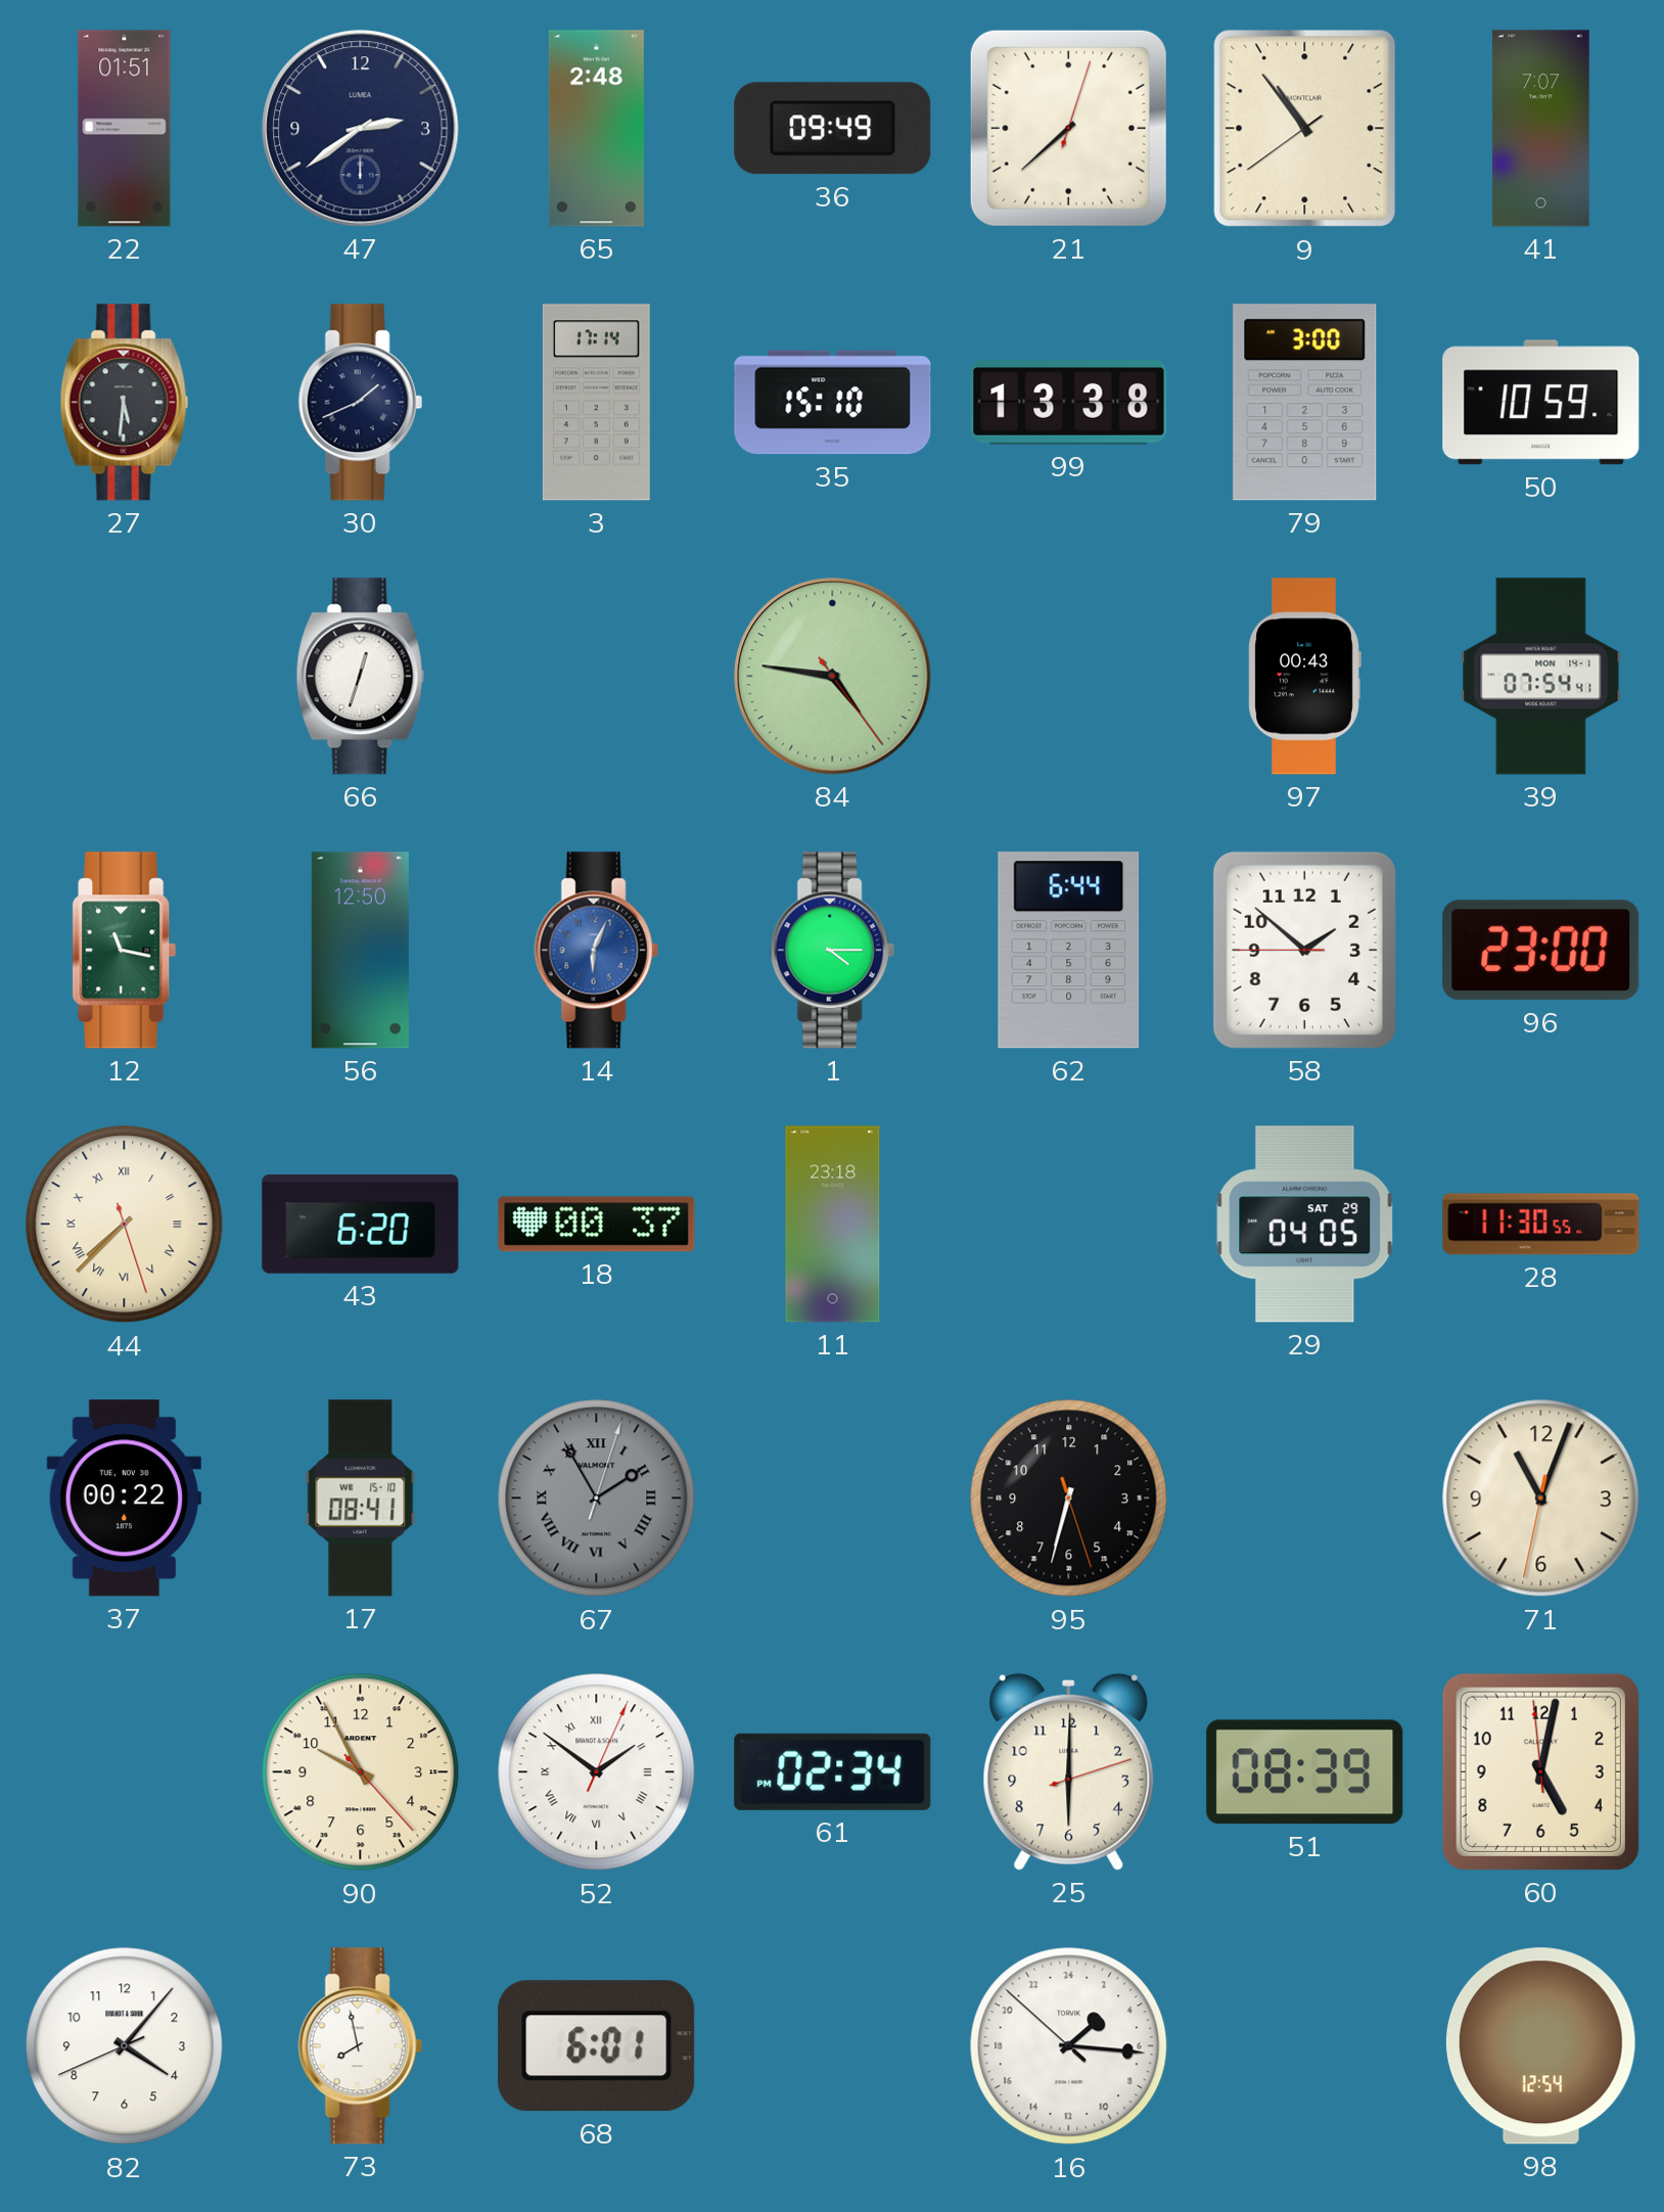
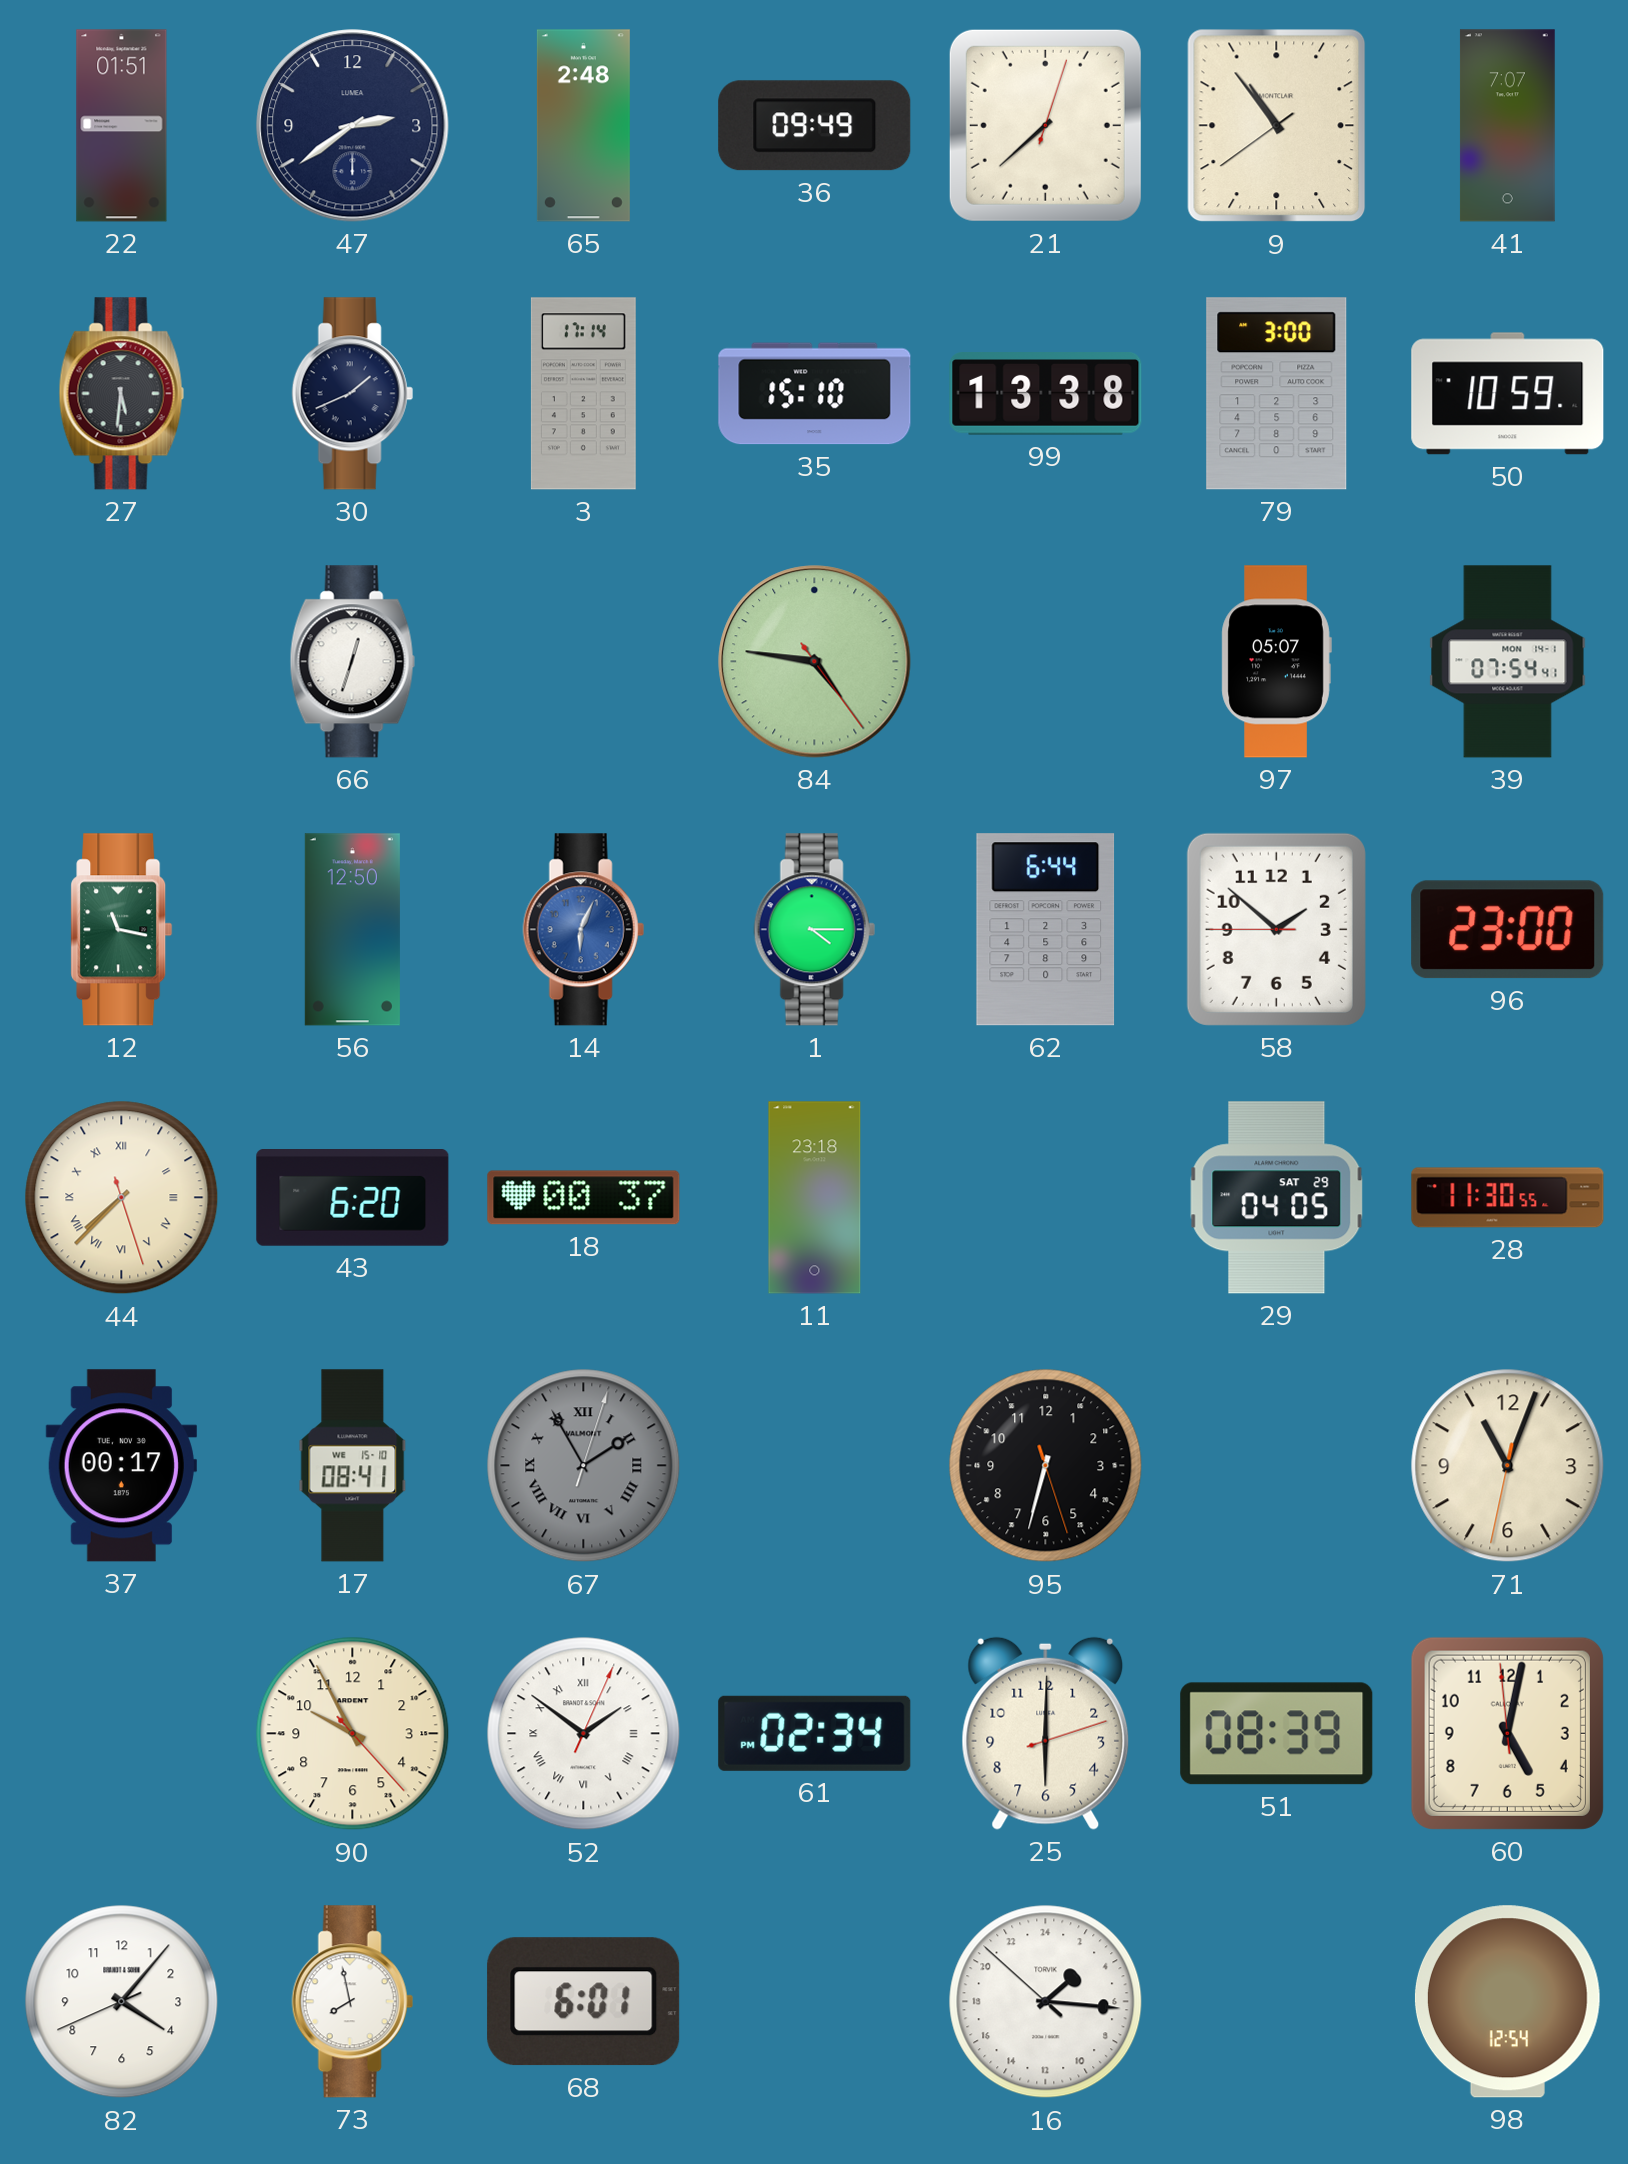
97: 00:43 -> 05:07
37: 00:22 -> 00:17
